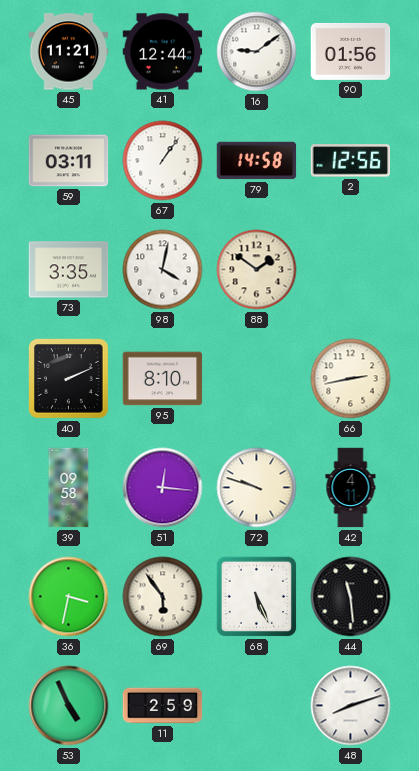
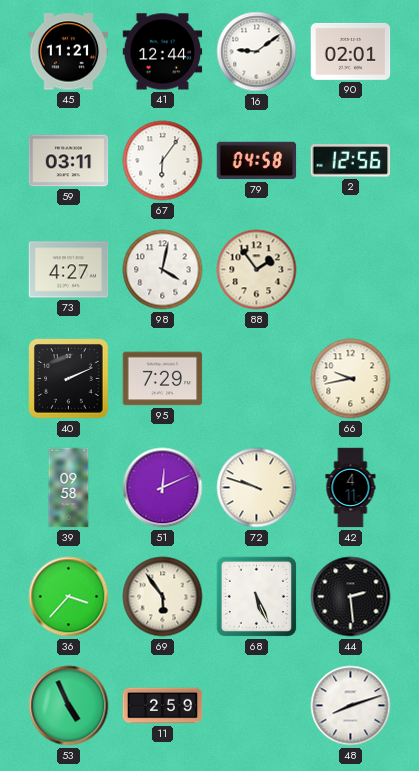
90: 01:56 -> 02:01
67: 1:06 -> 6:06
79: 14:58 -> 04:58
73: 3:35 -> 4:27
88: 1:51 -> 1:54
95: 8:10 -> 7:29
66: 2:43 -> 9:43
51: 12:16 -> 12:11
36: 3:32 -> 3:37
44: 11:29 -> 2:29
